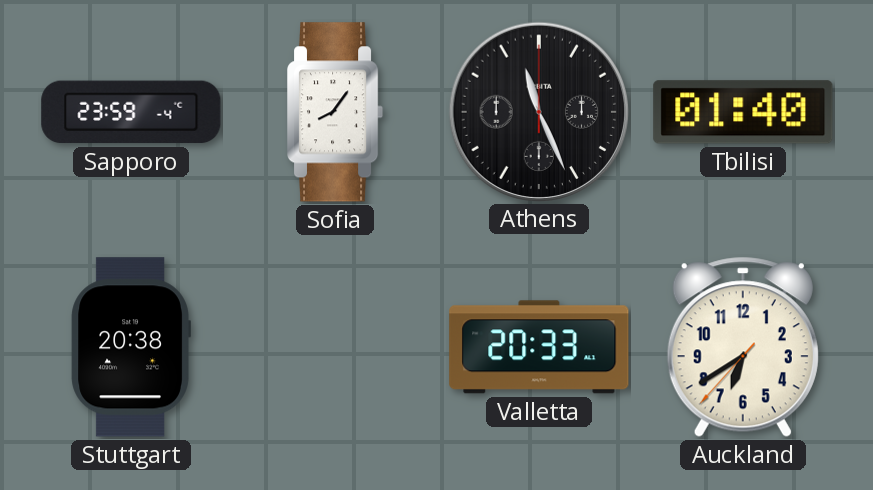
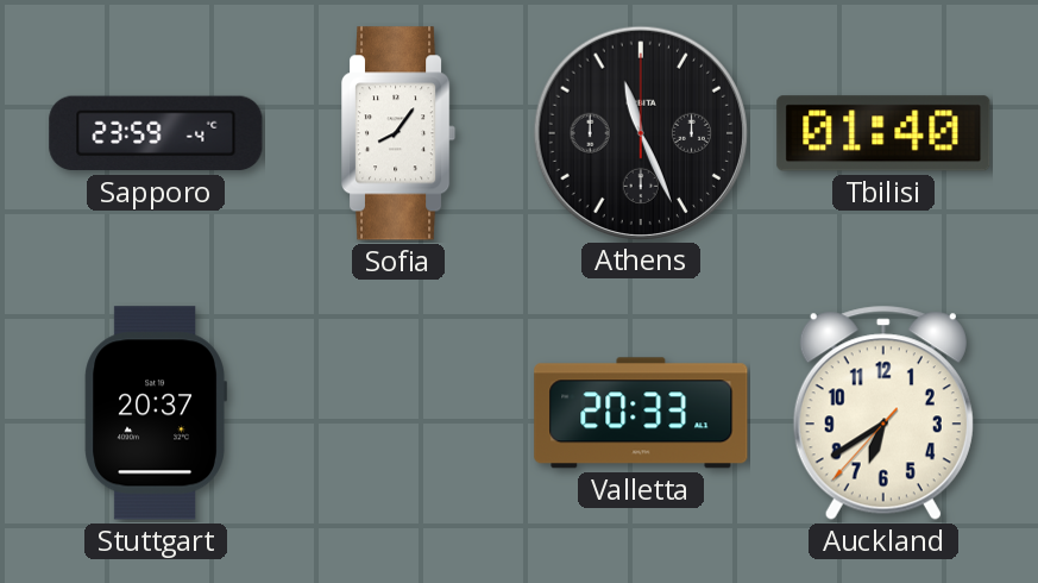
Stuttgart: 20:38 -> 20:37
